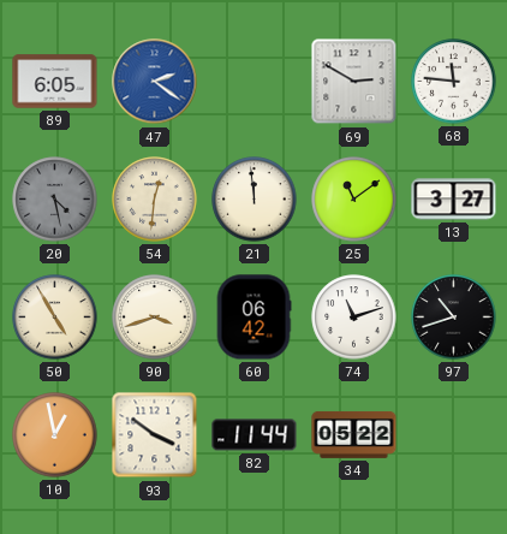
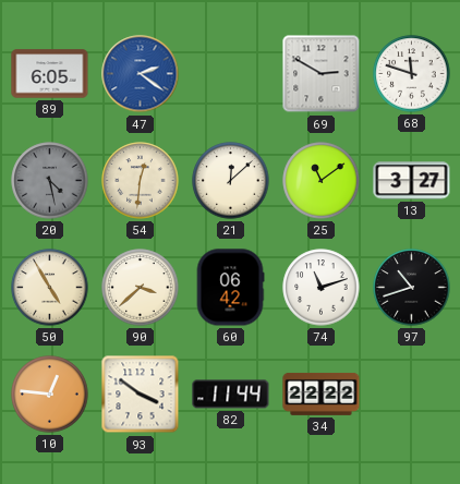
68: 11:46 -> 11:48
21: 11:59 -> 12:08
90: 3:42 -> 3:38
10: 12:58 -> 12:46
34: 05:22 -> 22:22
